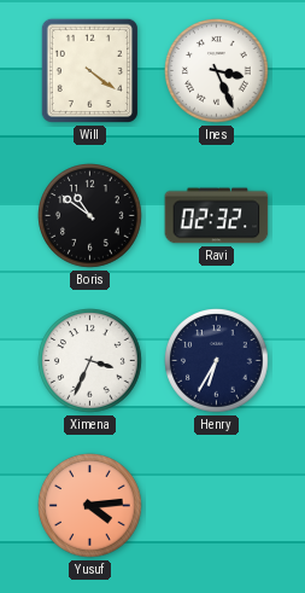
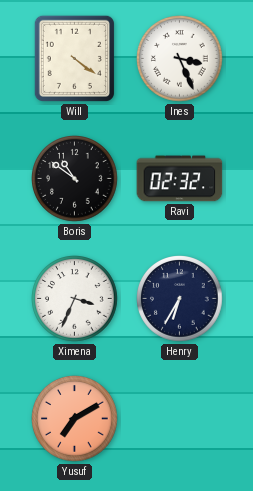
Yusuf: 4:14 -> 7:10
